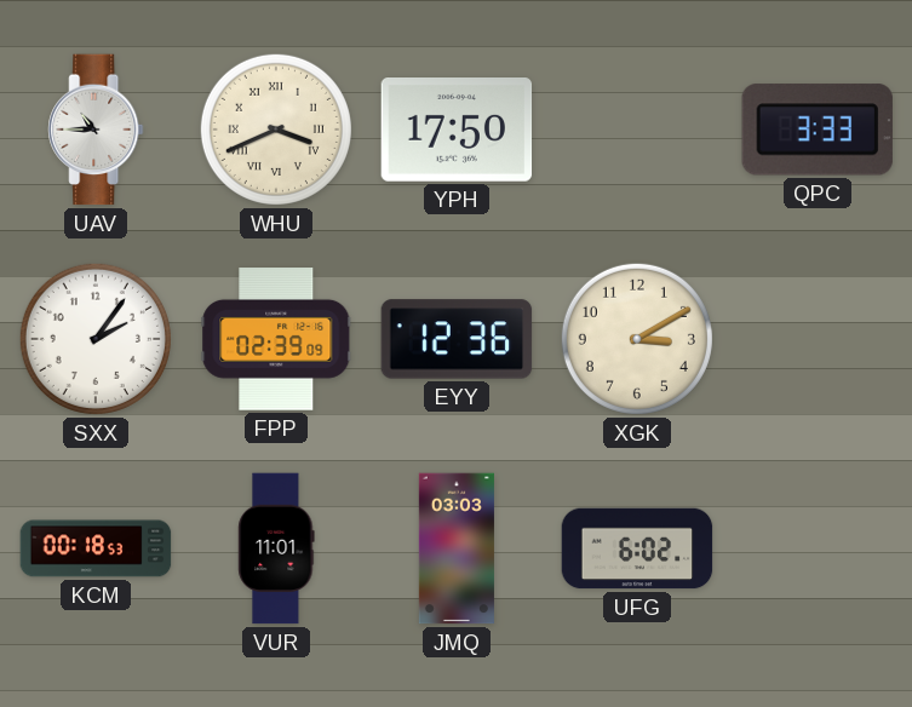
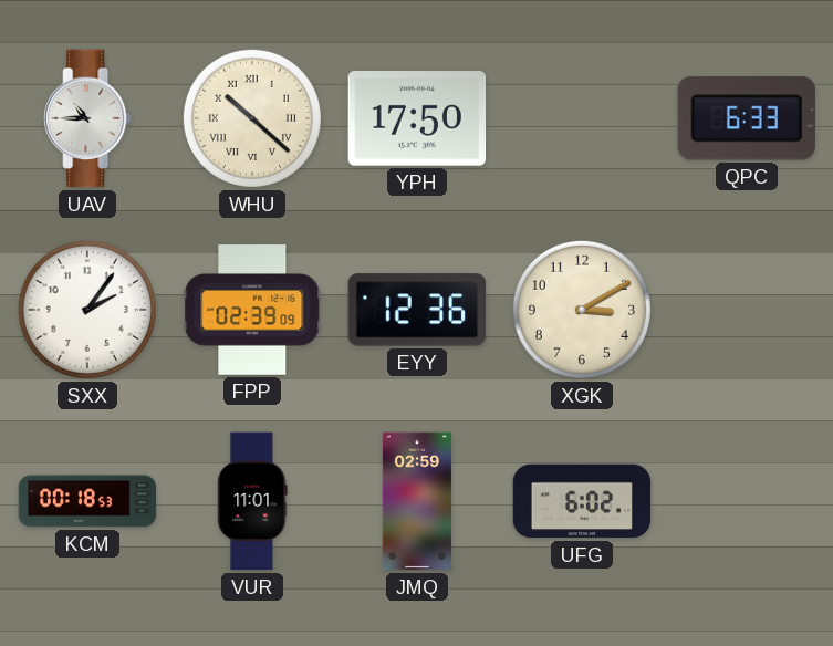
WHU: 3:41 -> 10:22
QPC: 3:33 -> 6:33
JMQ: 03:03 -> 02:59
